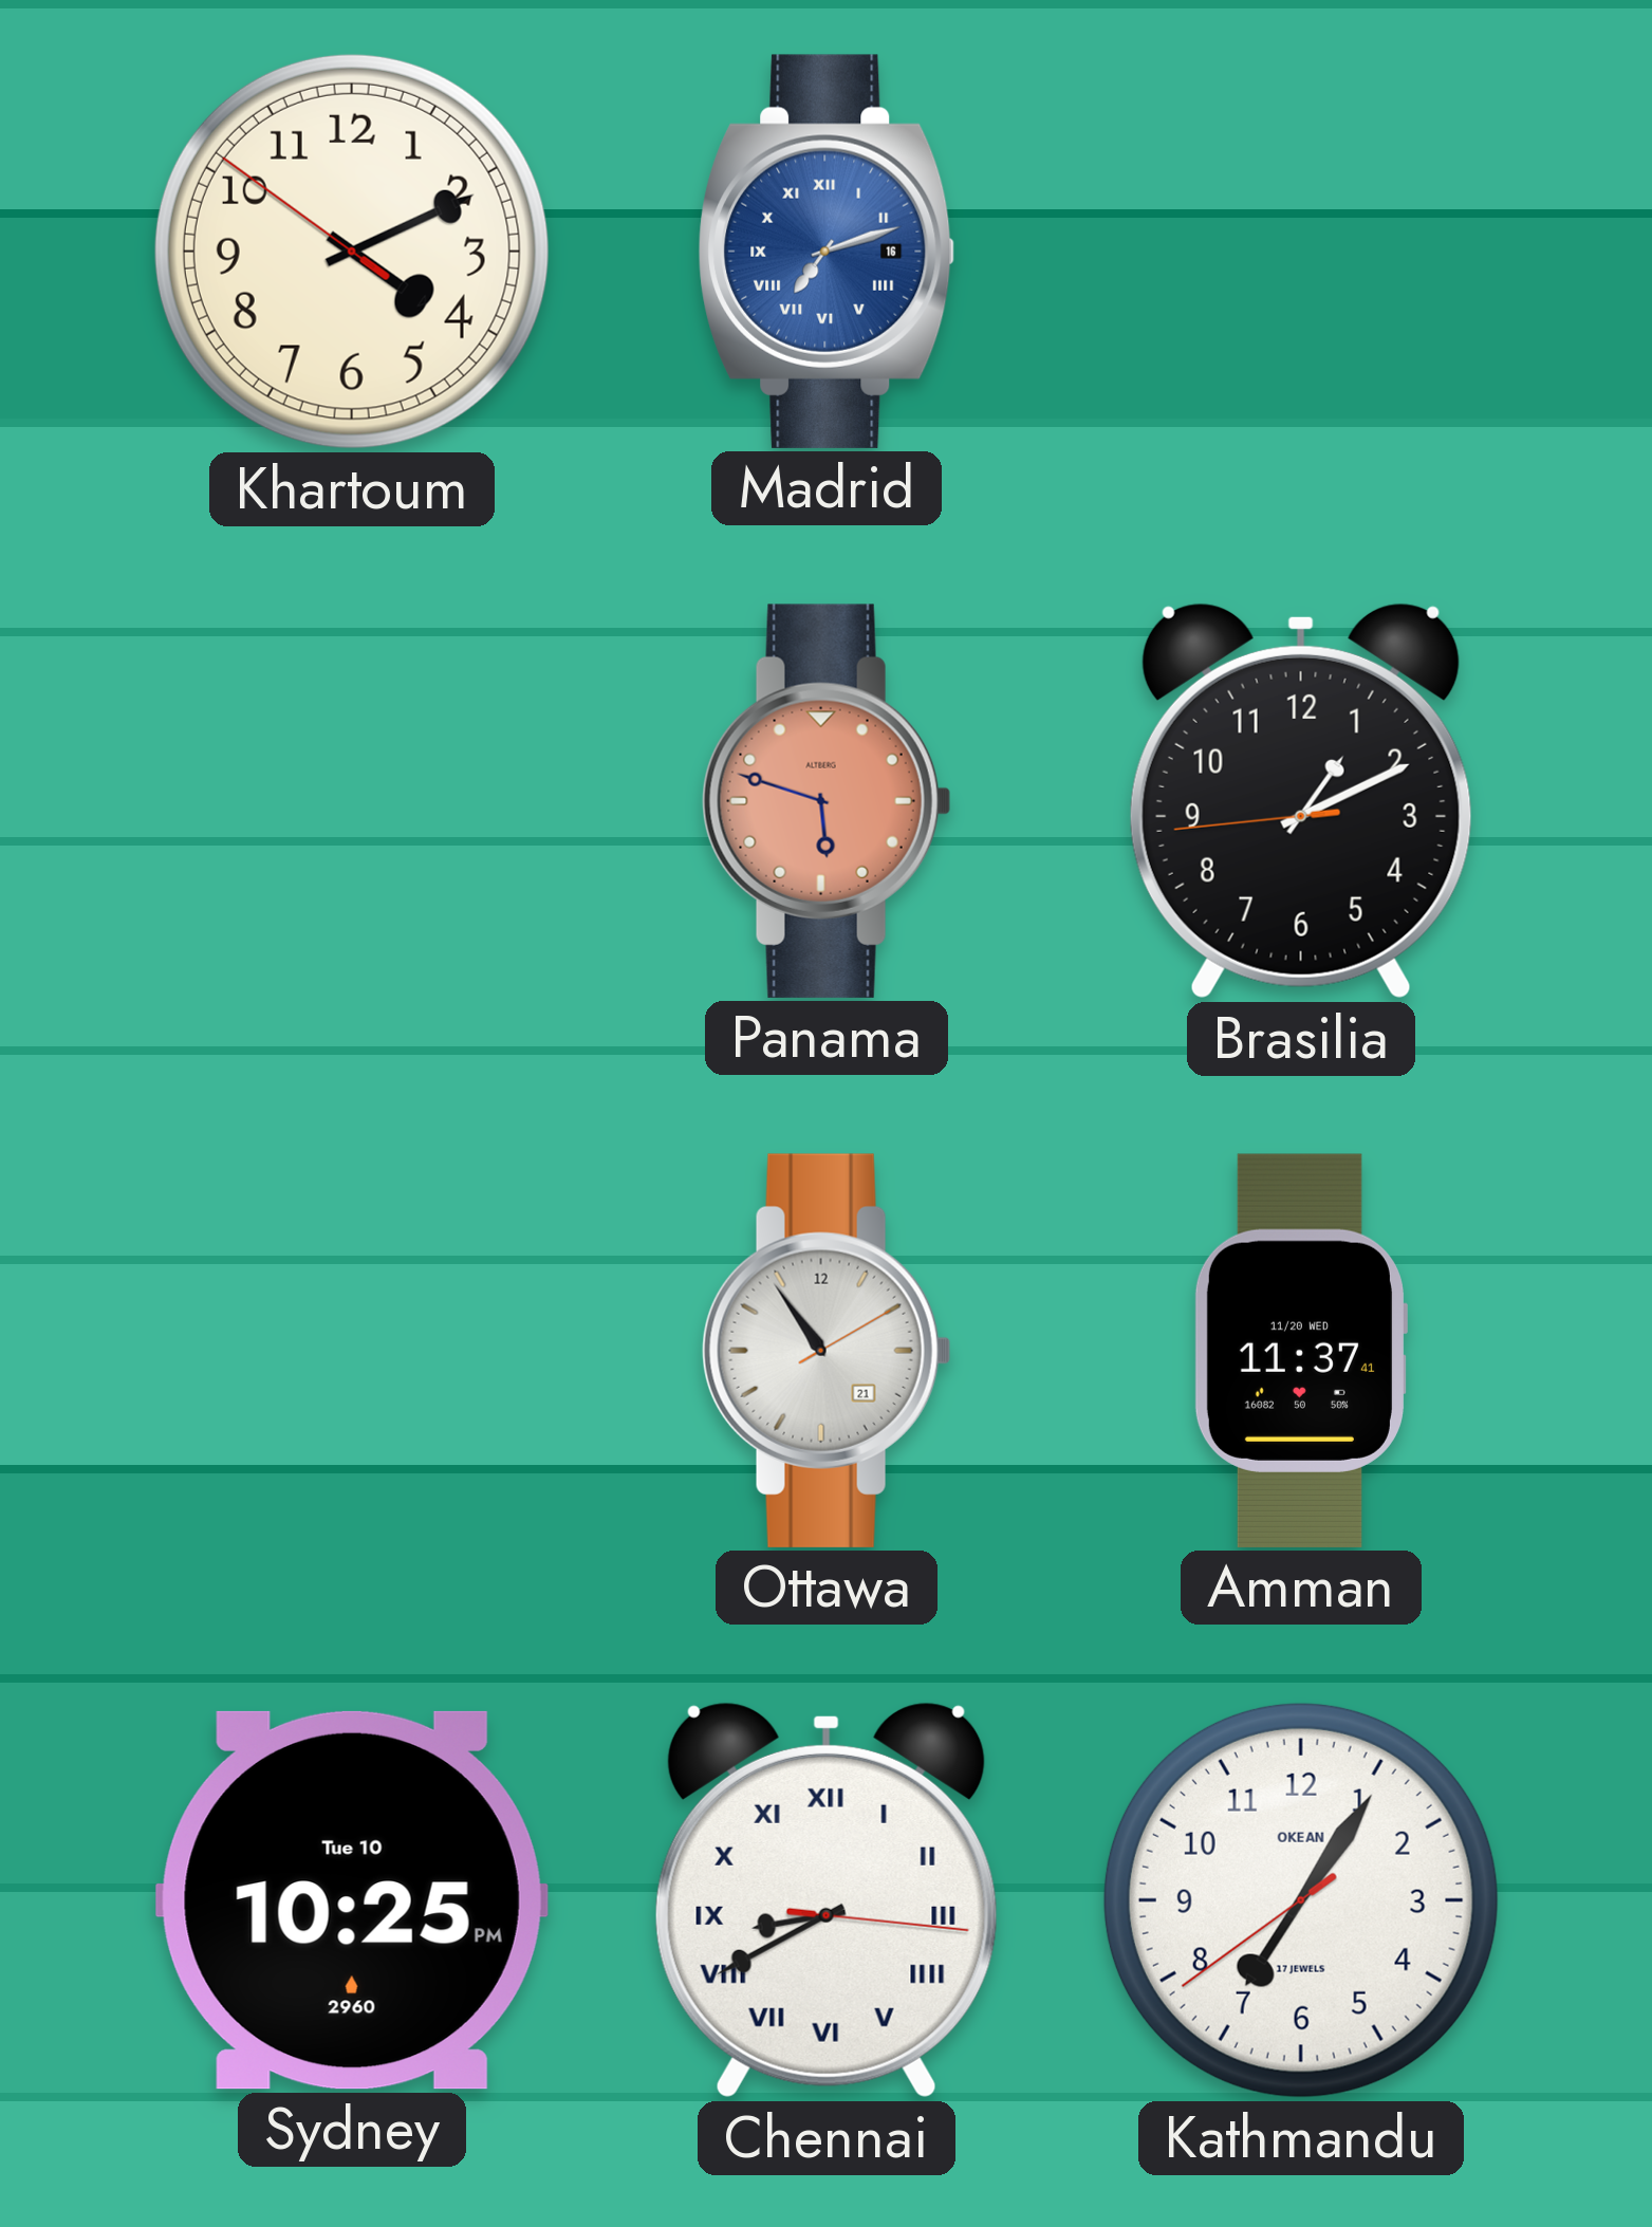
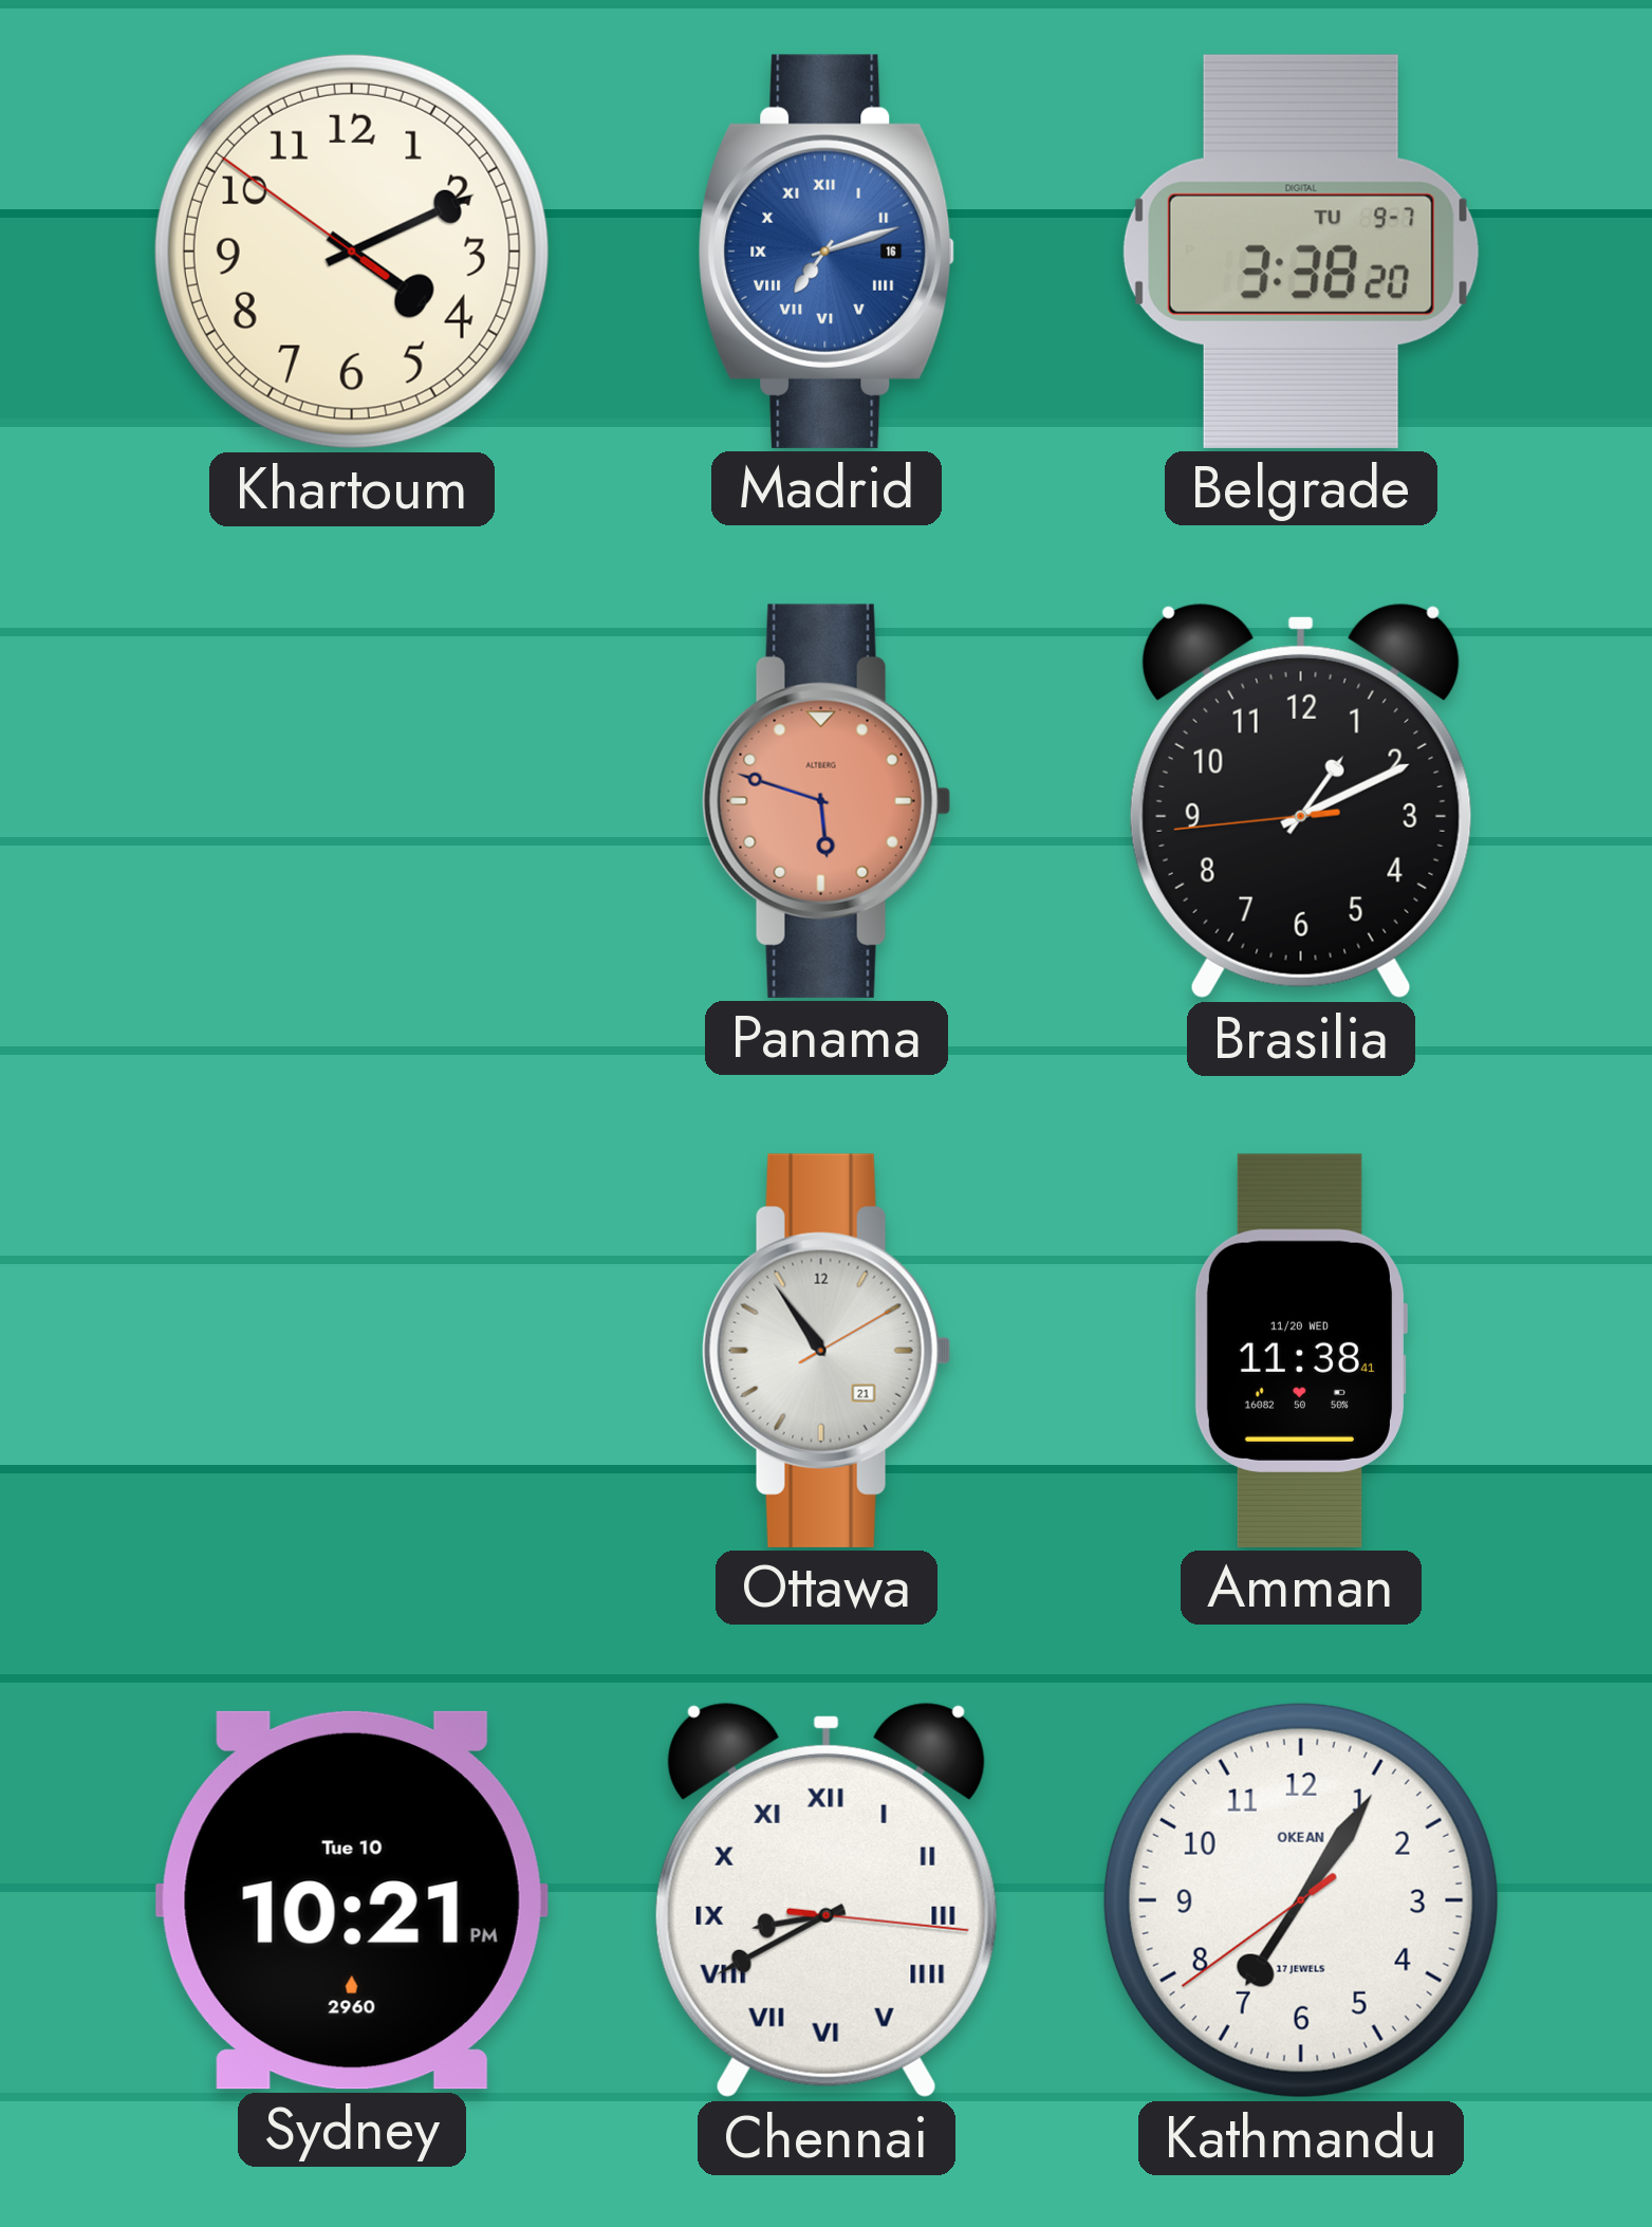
Belgrade: none -> 3:38
Amman: 11:37 -> 11:38
Sydney: 10:25 -> 10:21
